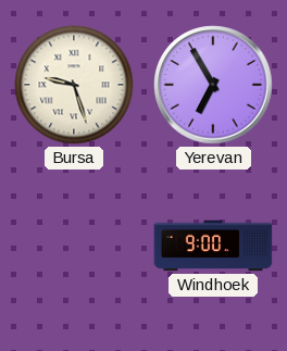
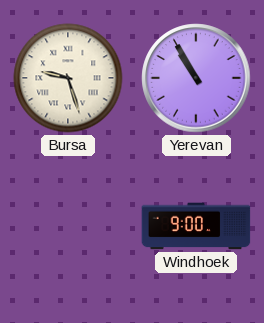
Yerevan: 6:55 -> 10:55
